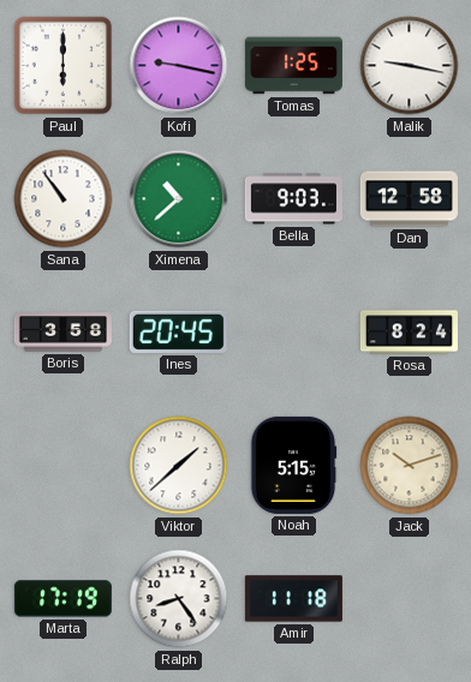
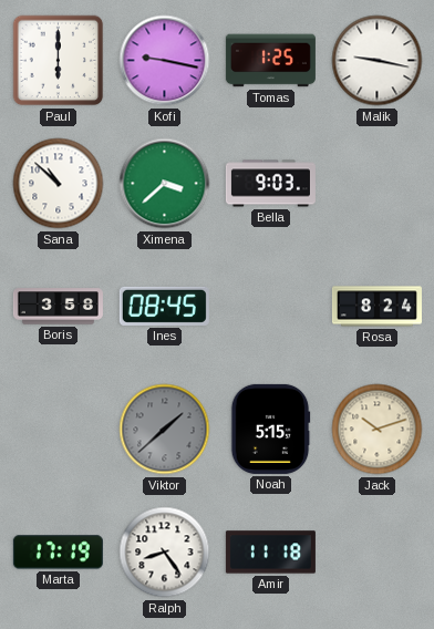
Sana: 10:54 -> 10:52
Ximena: 10:38 -> 3:38
Dan: 12:58 -> none
Ines: 20:45 -> 08:45
Viktor dial: white -> grey
